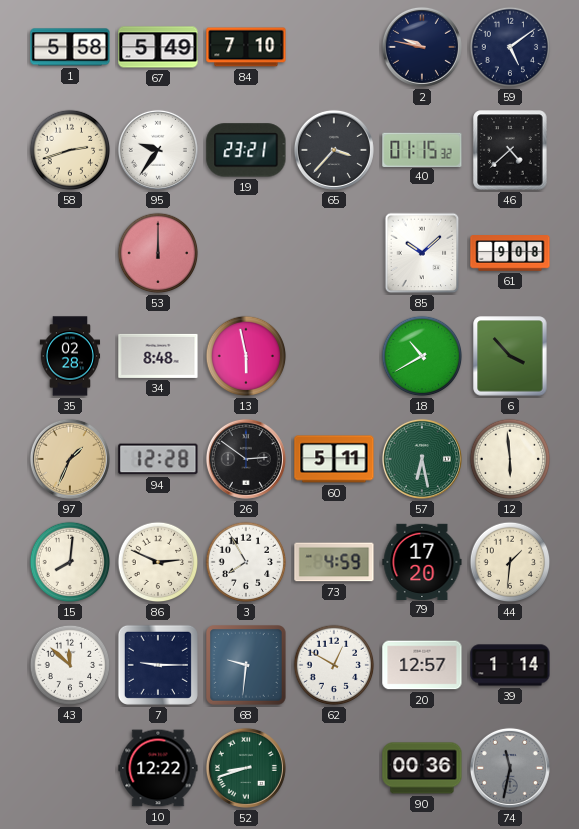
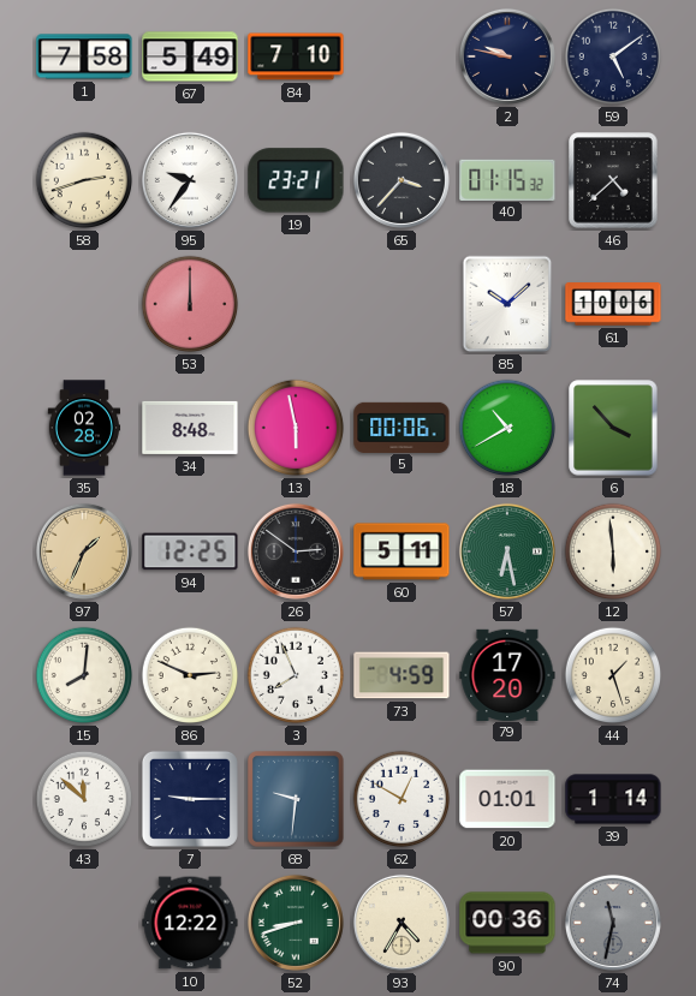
1: 5:58 -> 7:58
61: 9:08 -> 10:06
5: none -> 00:06
94: 12:28 -> 12:25
3: 7:55 -> 7:56
44: 1:31 -> 1:27
20: 12:57 -> 01:01
93: none -> 4:35
